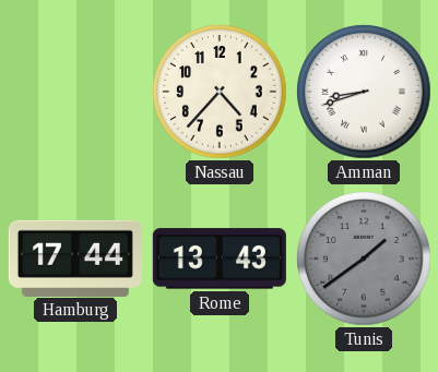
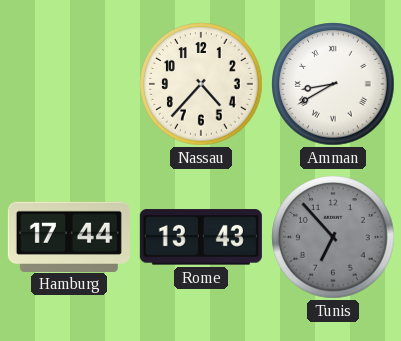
Amman: 8:42 -> 8:40
Tunis: 1:39 -> 6:53
